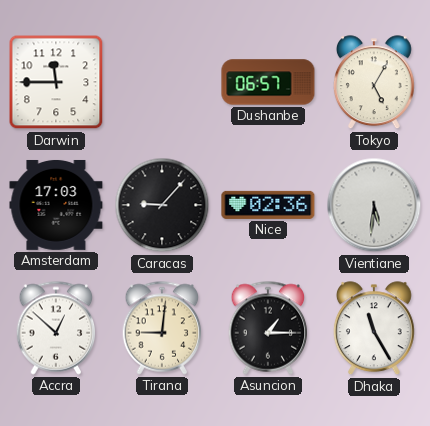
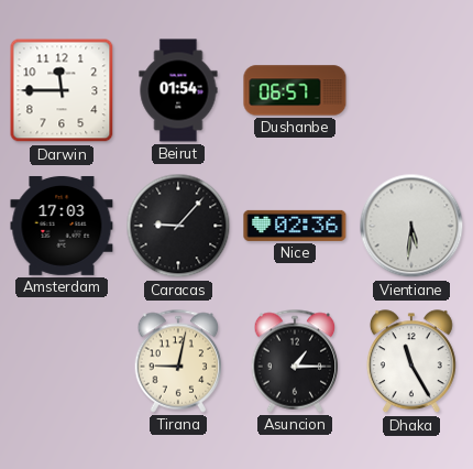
Beirut: none -> 01:54
Tokyo: 5:05 -> none
Accra: 12:52 -> none
Tirana: 9:01 -> 9:02
